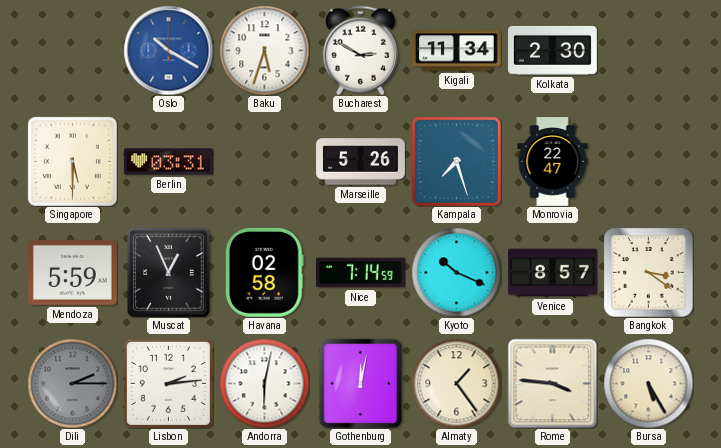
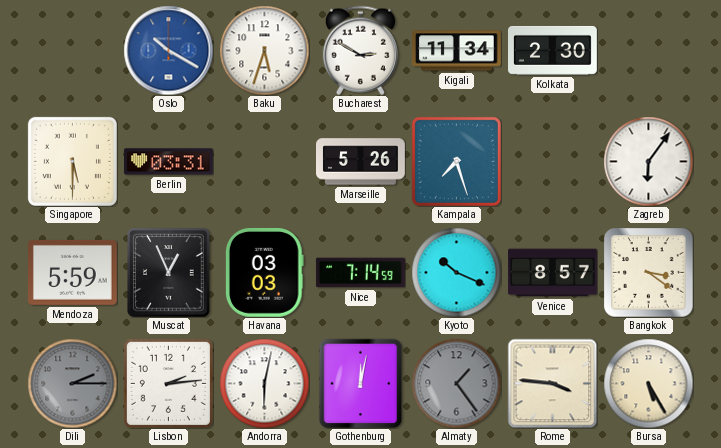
Monrovia: 22:47 -> none
Zagreb: none -> 6:06
Havana: 02:58 -> 03:03
Almaty dial: cream -> grey
